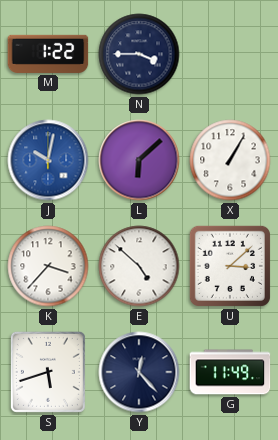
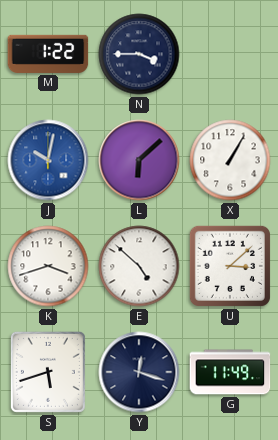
K: 3:37 -> 3:42
Y: 12:23 -> 12:18
